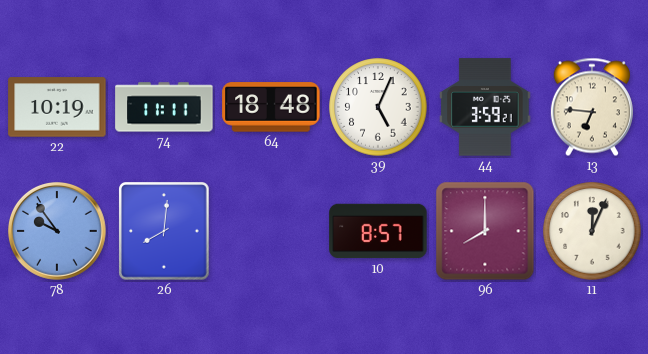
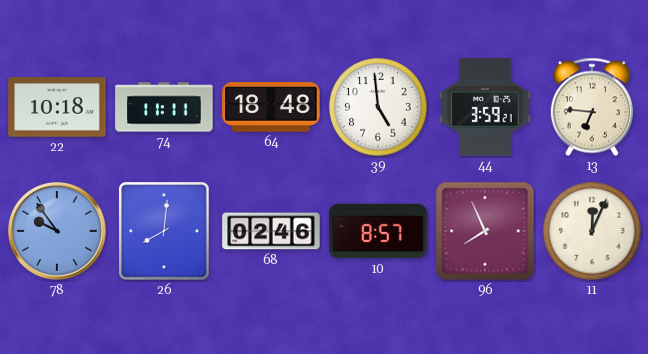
22: 10:19 -> 10:18
39: 5:04 -> 4:59
68: none -> 02:46
96: 8:00 -> 7:56
